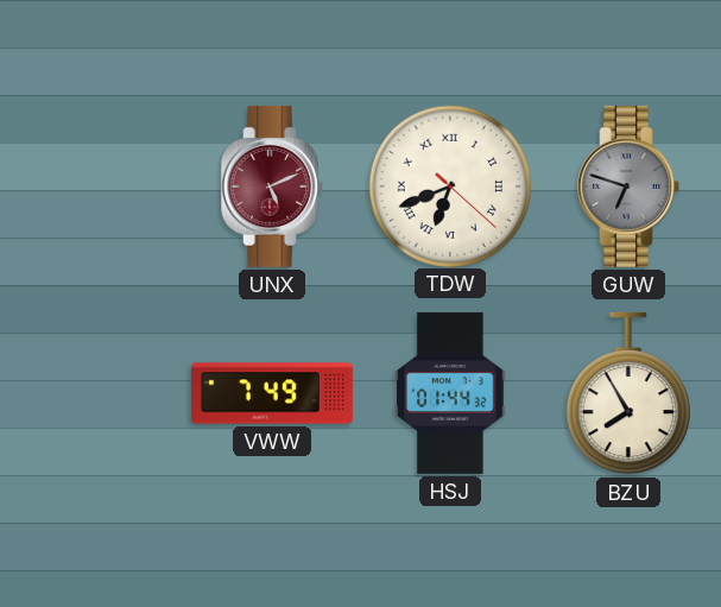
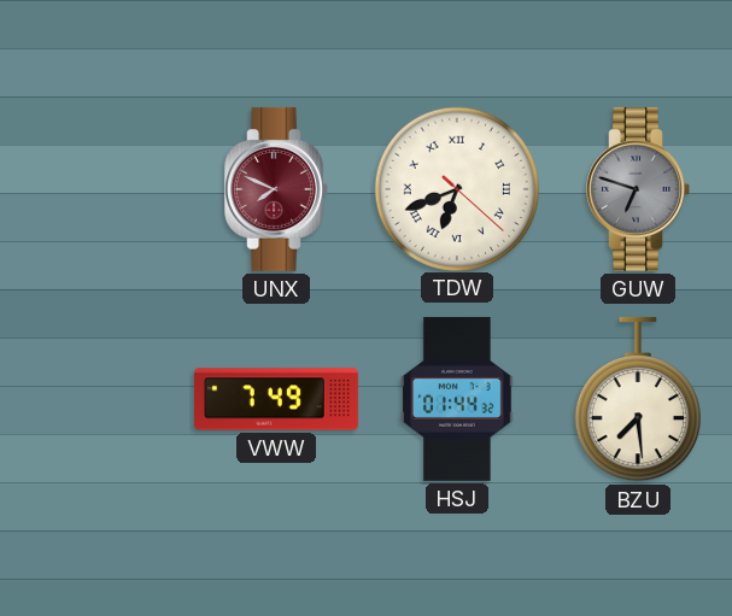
UNX: 5:11 -> 7:49
BZU: 7:55 -> 7:29
